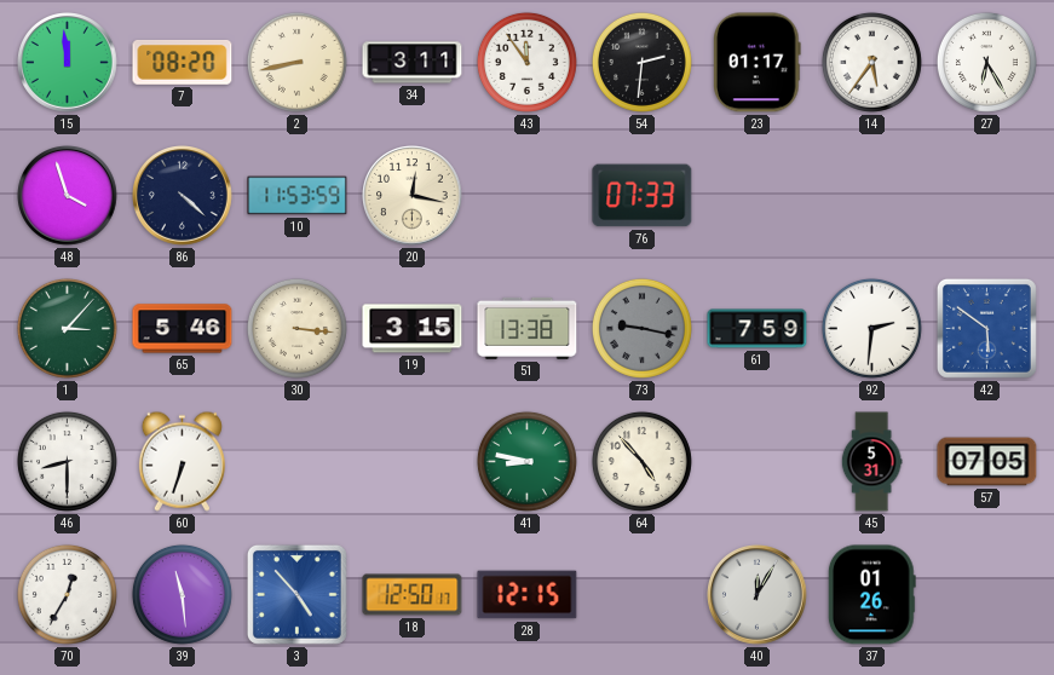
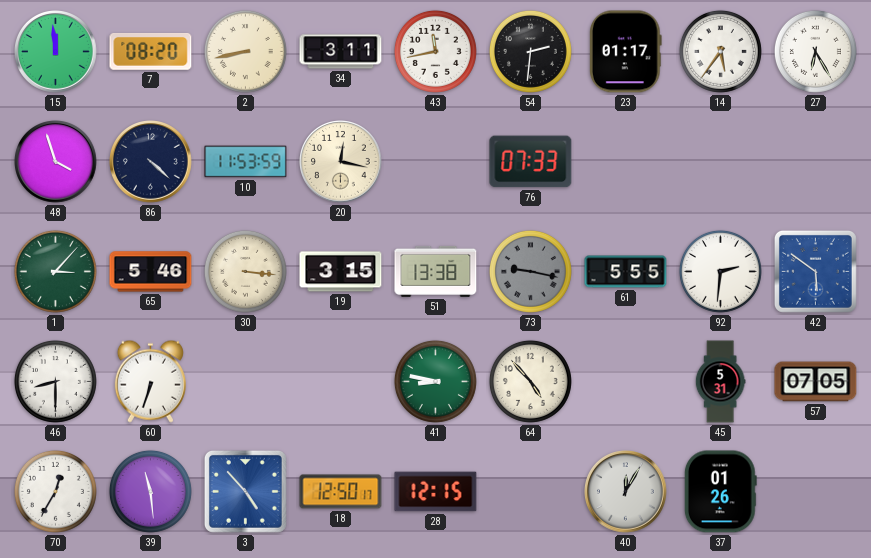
43: 11:54 -> 11:43
61: 7:59 -> 5:55
